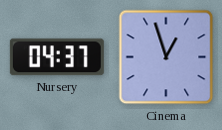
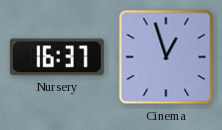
Nursery: 04:37 -> 16:37
